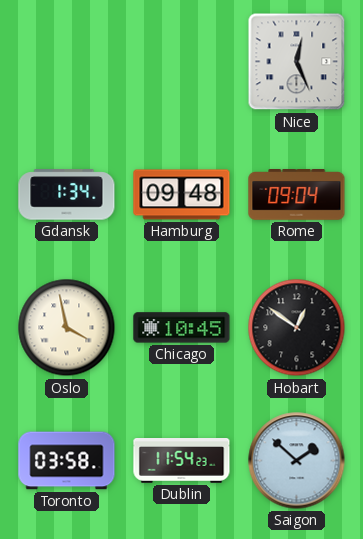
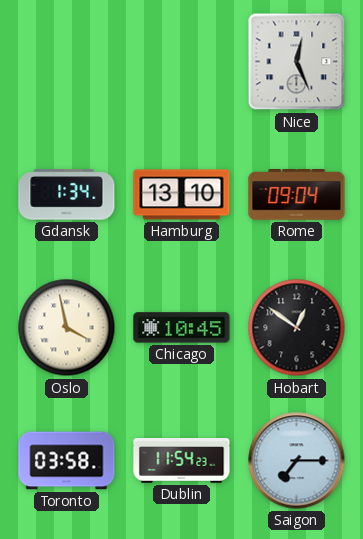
Hamburg: 09:48 -> 13:10
Saigon: 1:52 -> 7:15
